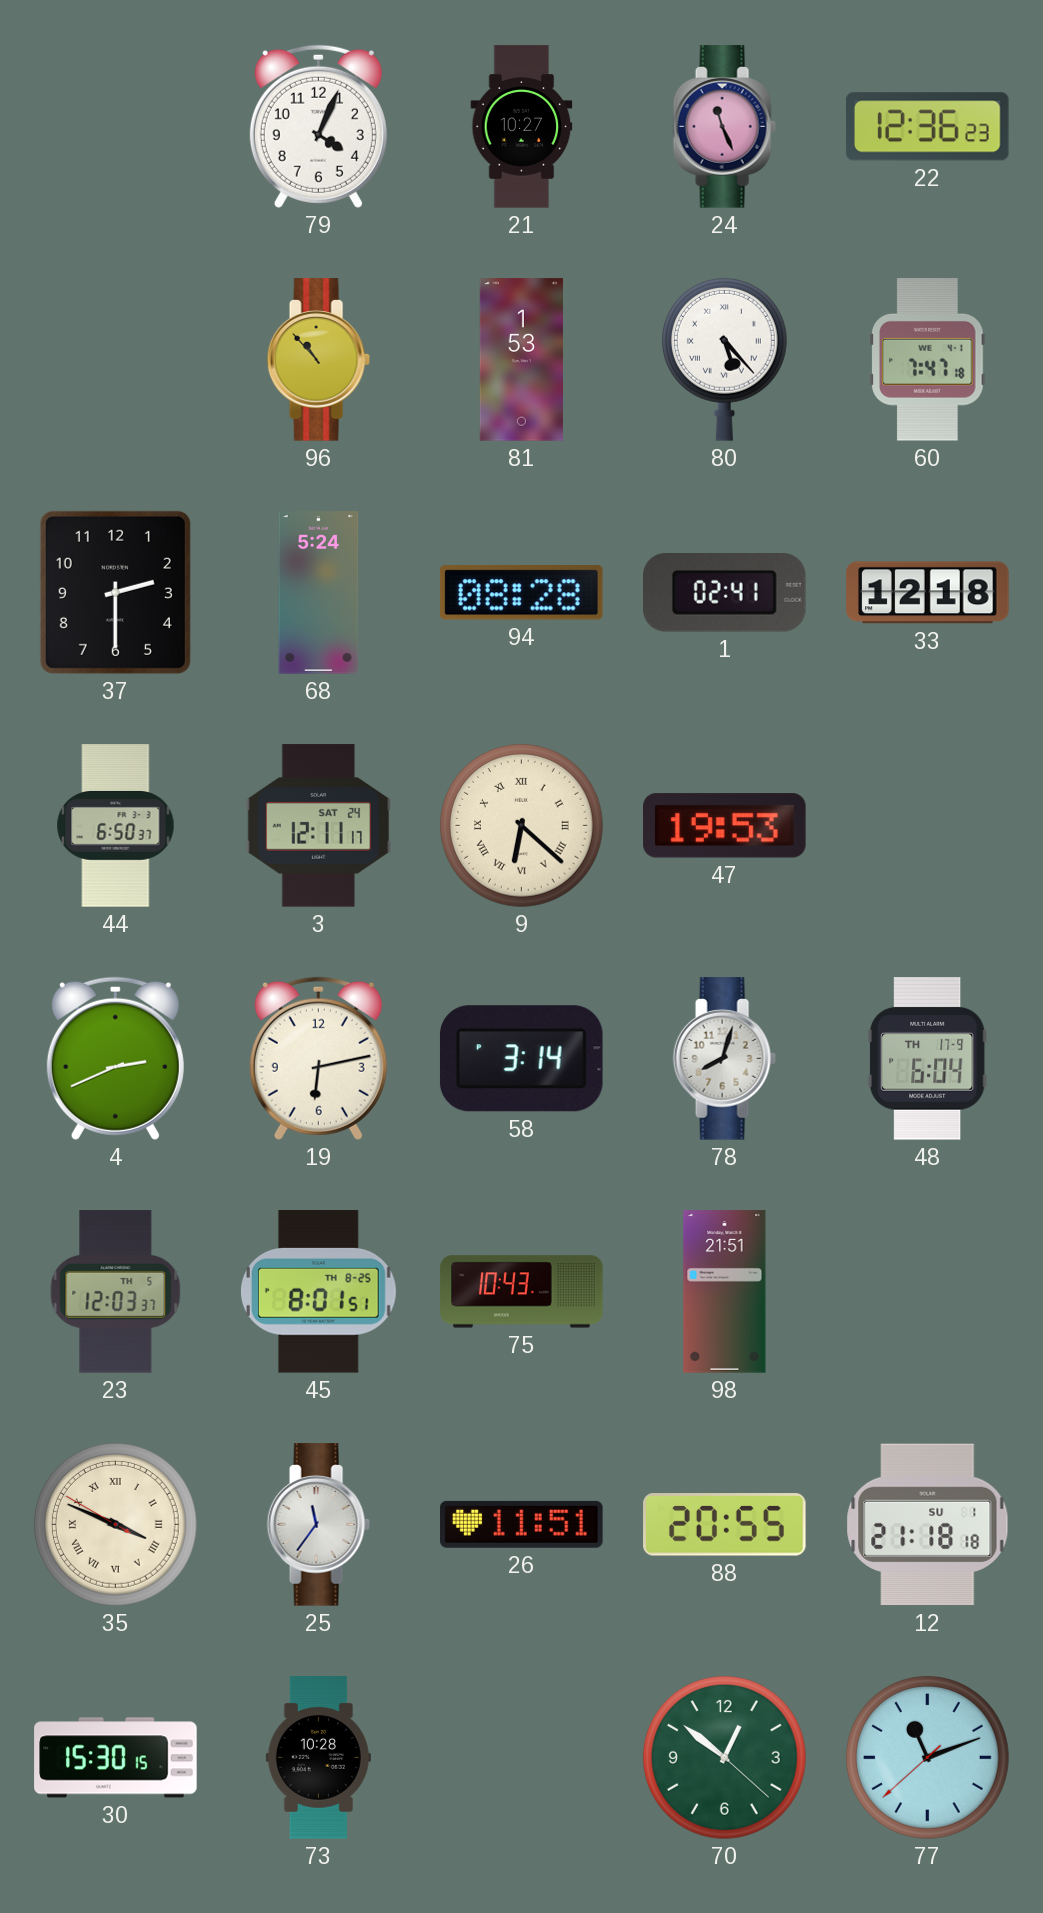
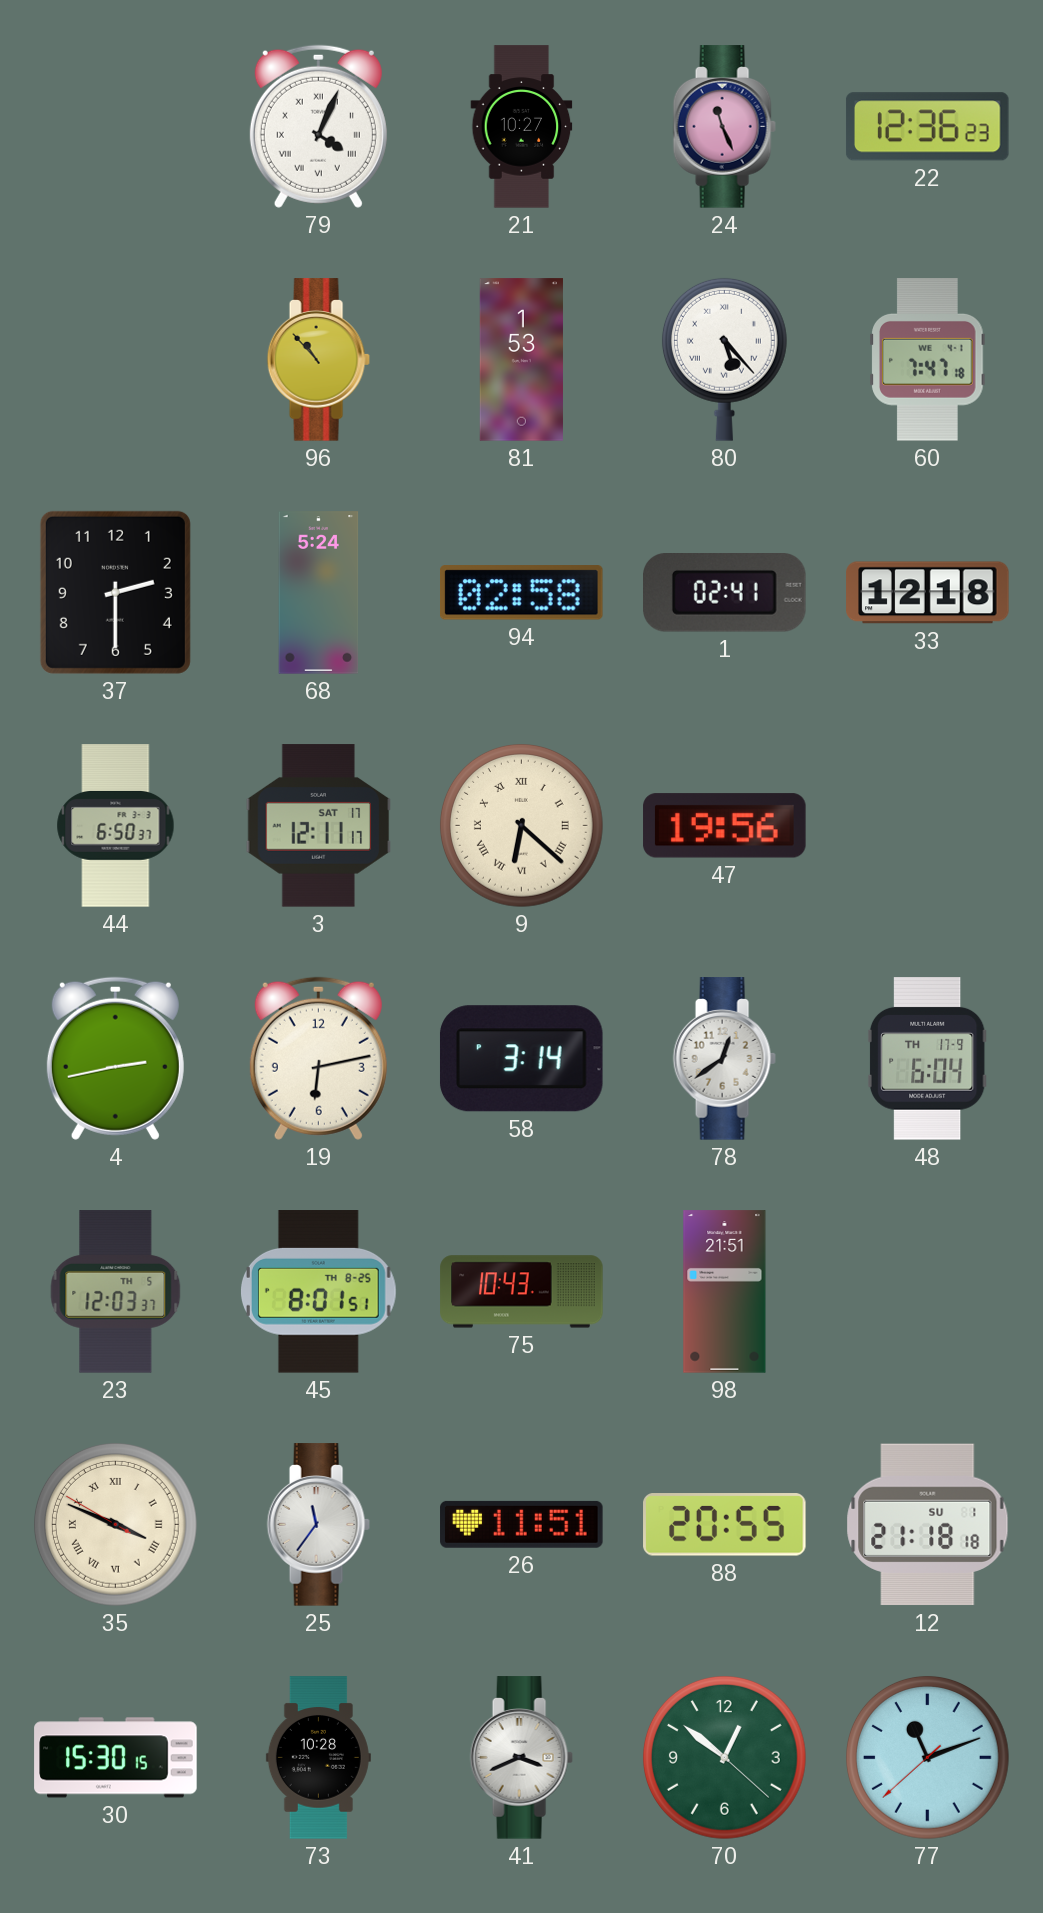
79 numerals: Arabic -> Roman
94: 08:28 -> 02:58
3 date: SAT 24 -> SAT 17
47: 19:53 -> 19:56
4: 2:41 -> 2:43
78: 8:03 -> 12:39
41: none -> 3:41
